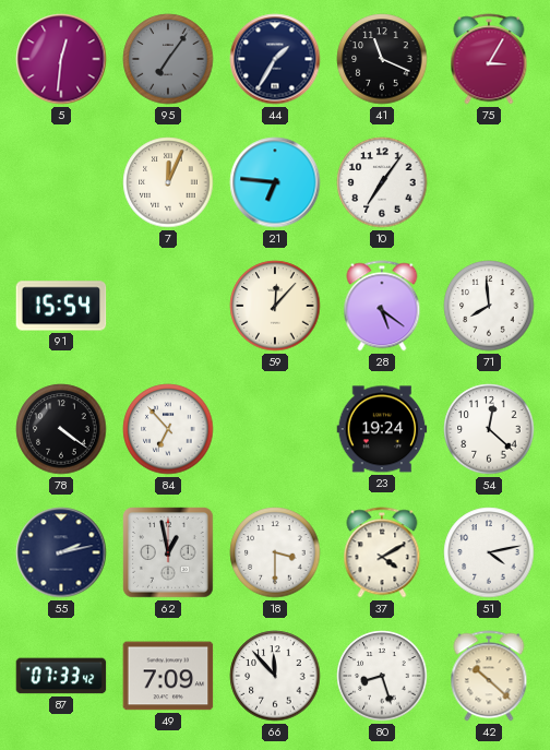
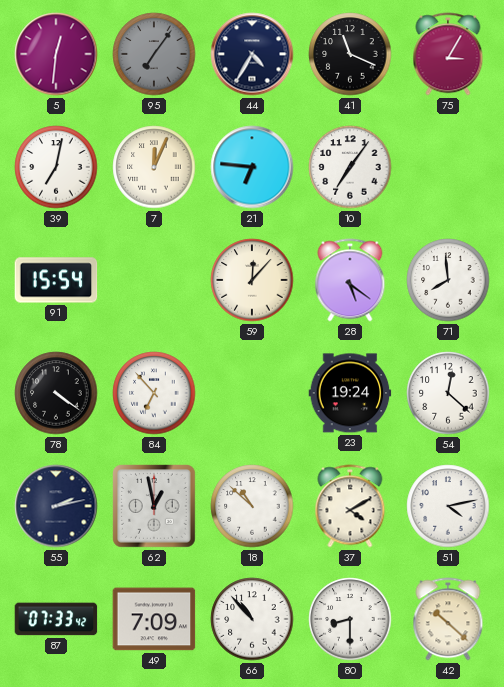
44: 1:35 -> 4:35
39: none -> 7:02
18: 3:30 -> 10:52
66: 11:53 -> 10:53
80: 8:27 -> 8:30
